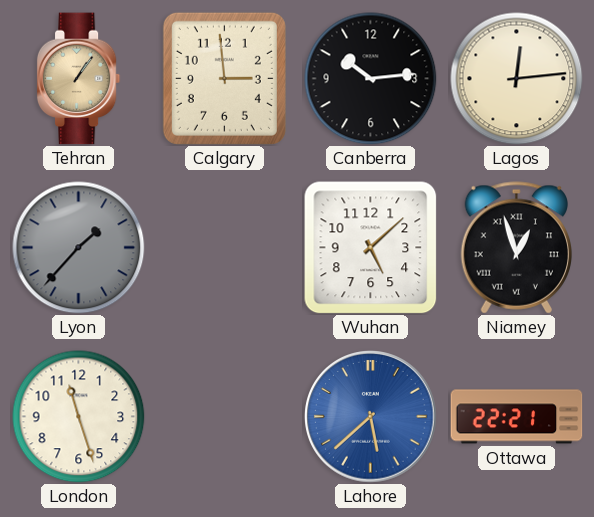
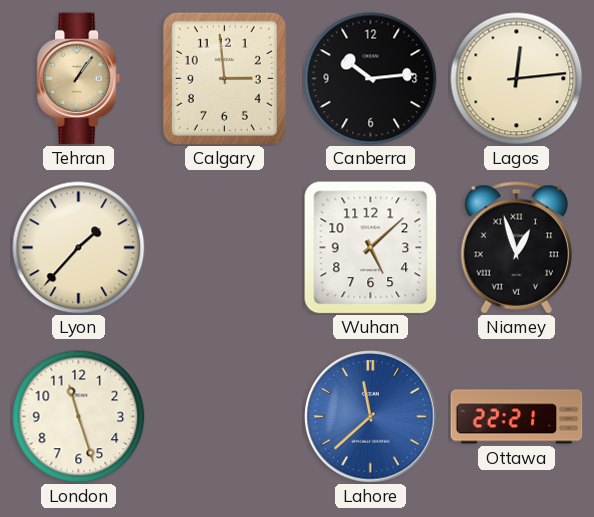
Lyon dial: grey -> cream
Lahore: 5:38 -> 11:38
